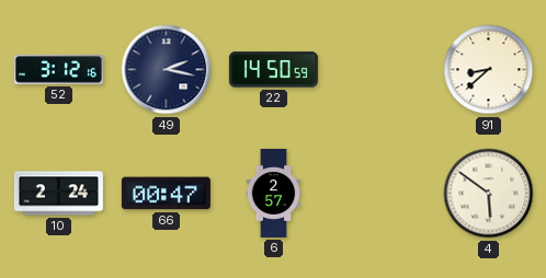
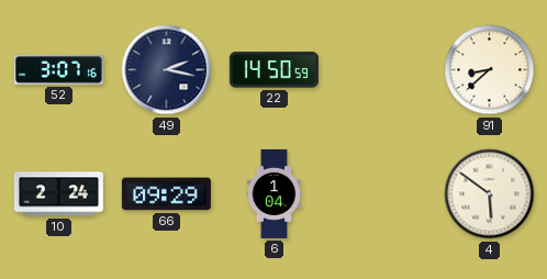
52: 3:12 -> 3:07
66: 00:47 -> 09:29
6: 2:57 -> 1:04
